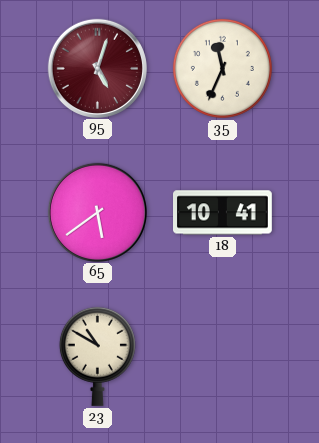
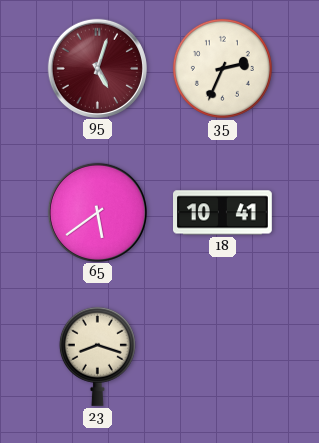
35: 11:34 -> 2:34
23: 10:50 -> 8:18
